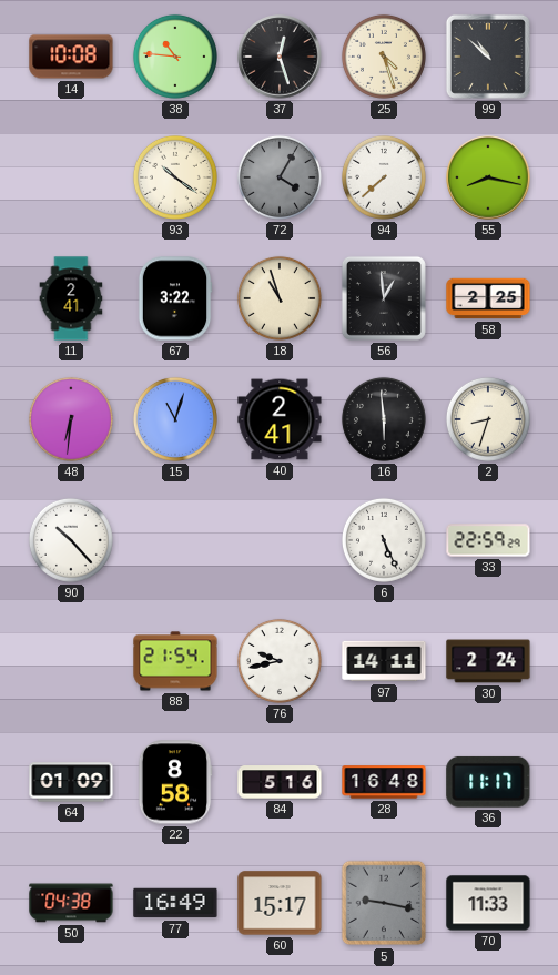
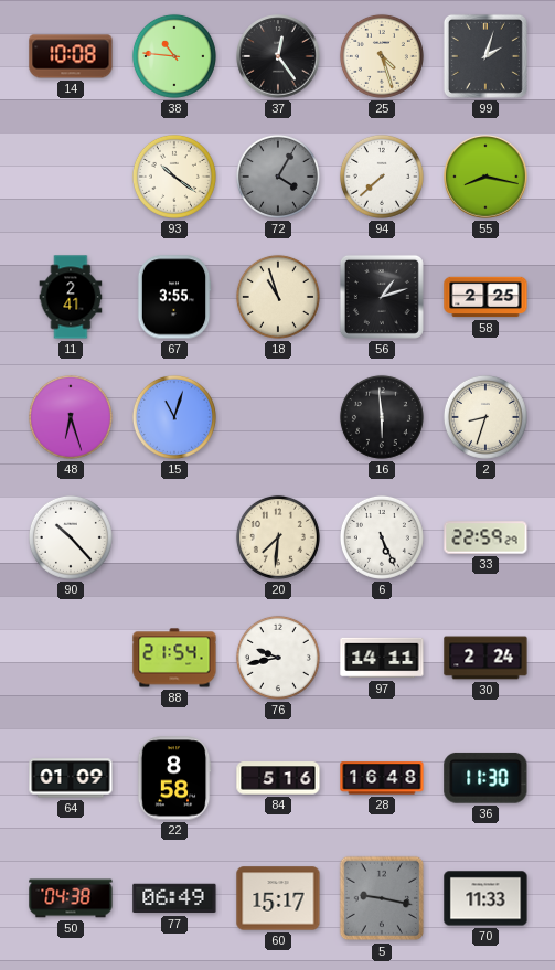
37: 12:27 -> 12:24
99: 10:52 -> 2:03
67: 3:22 -> 3:55
56: 12:59 -> 1:12
48: 6:31 -> 6:27
40: 2:41 -> none
20: none -> 7:31
36: 11:17 -> 11:30
77: 16:49 -> 06:49
